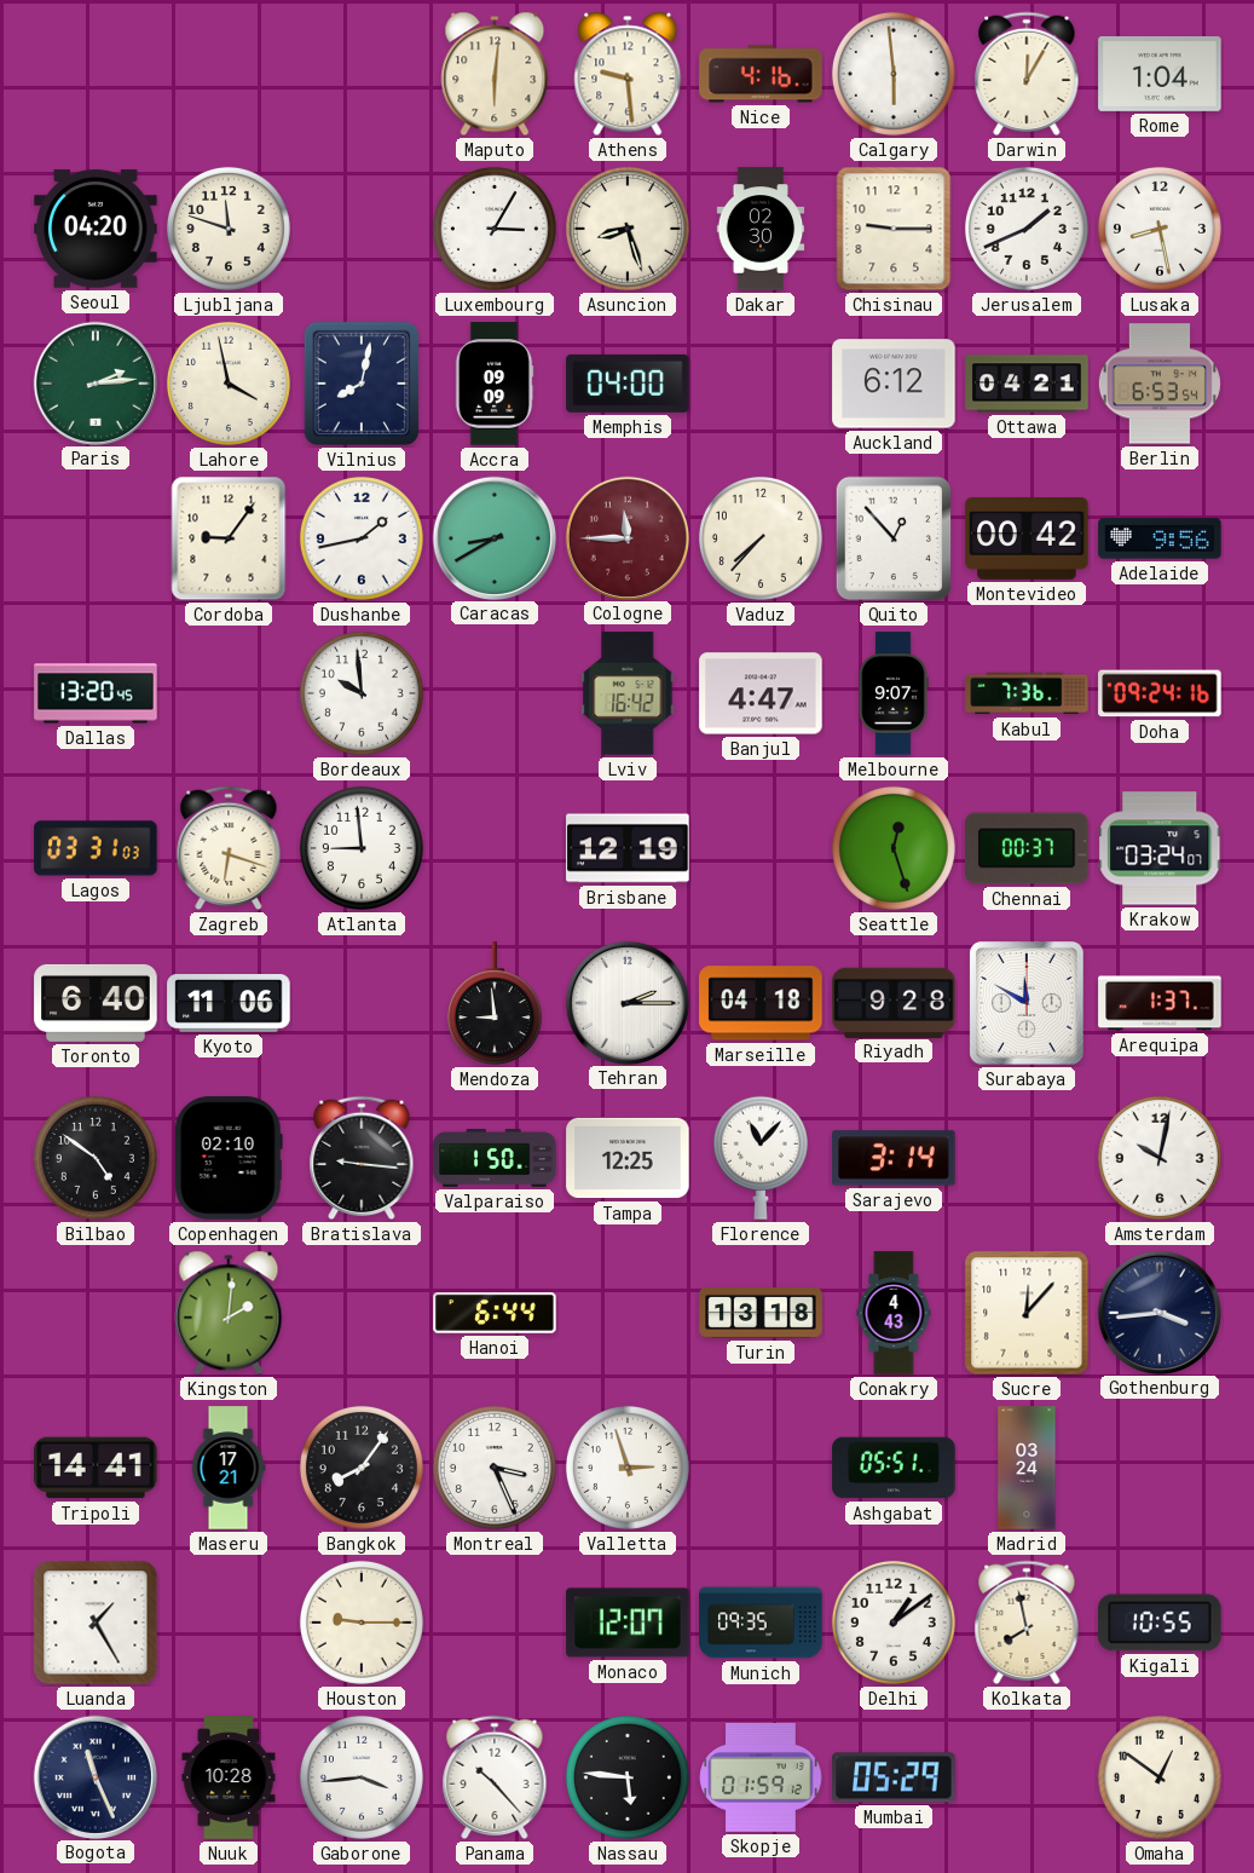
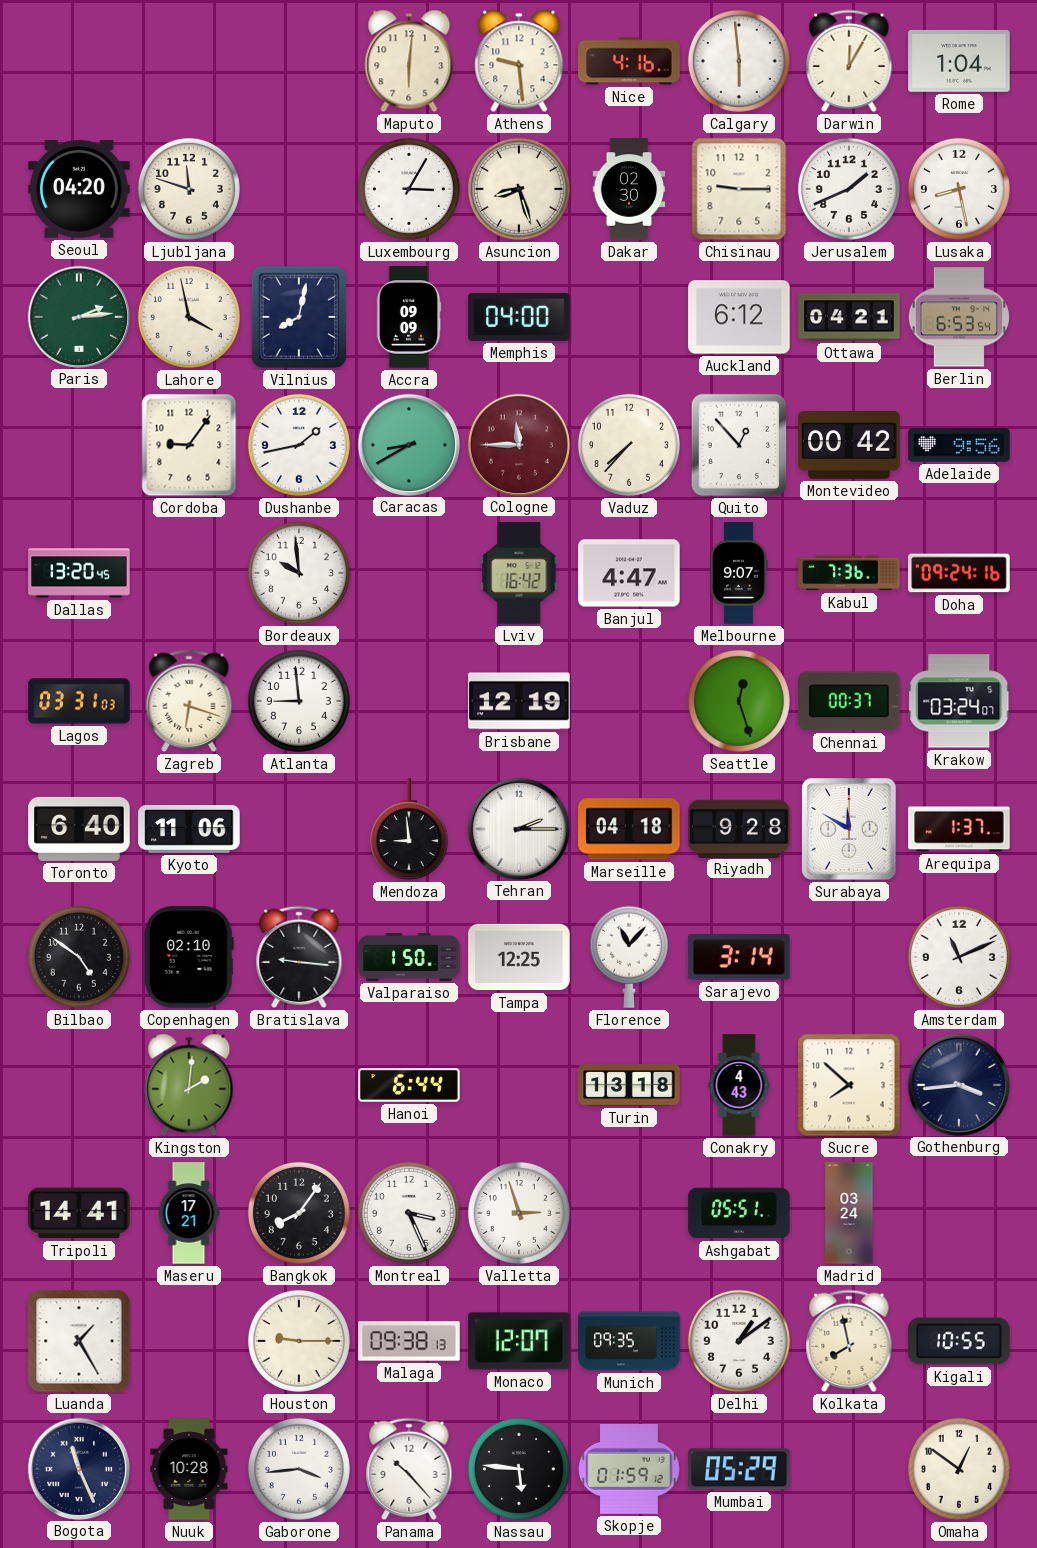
Amsterdam: 10:02 -> 11:11
Sucre: 12:07 -> 7:52
Malaga: none -> 09:38
